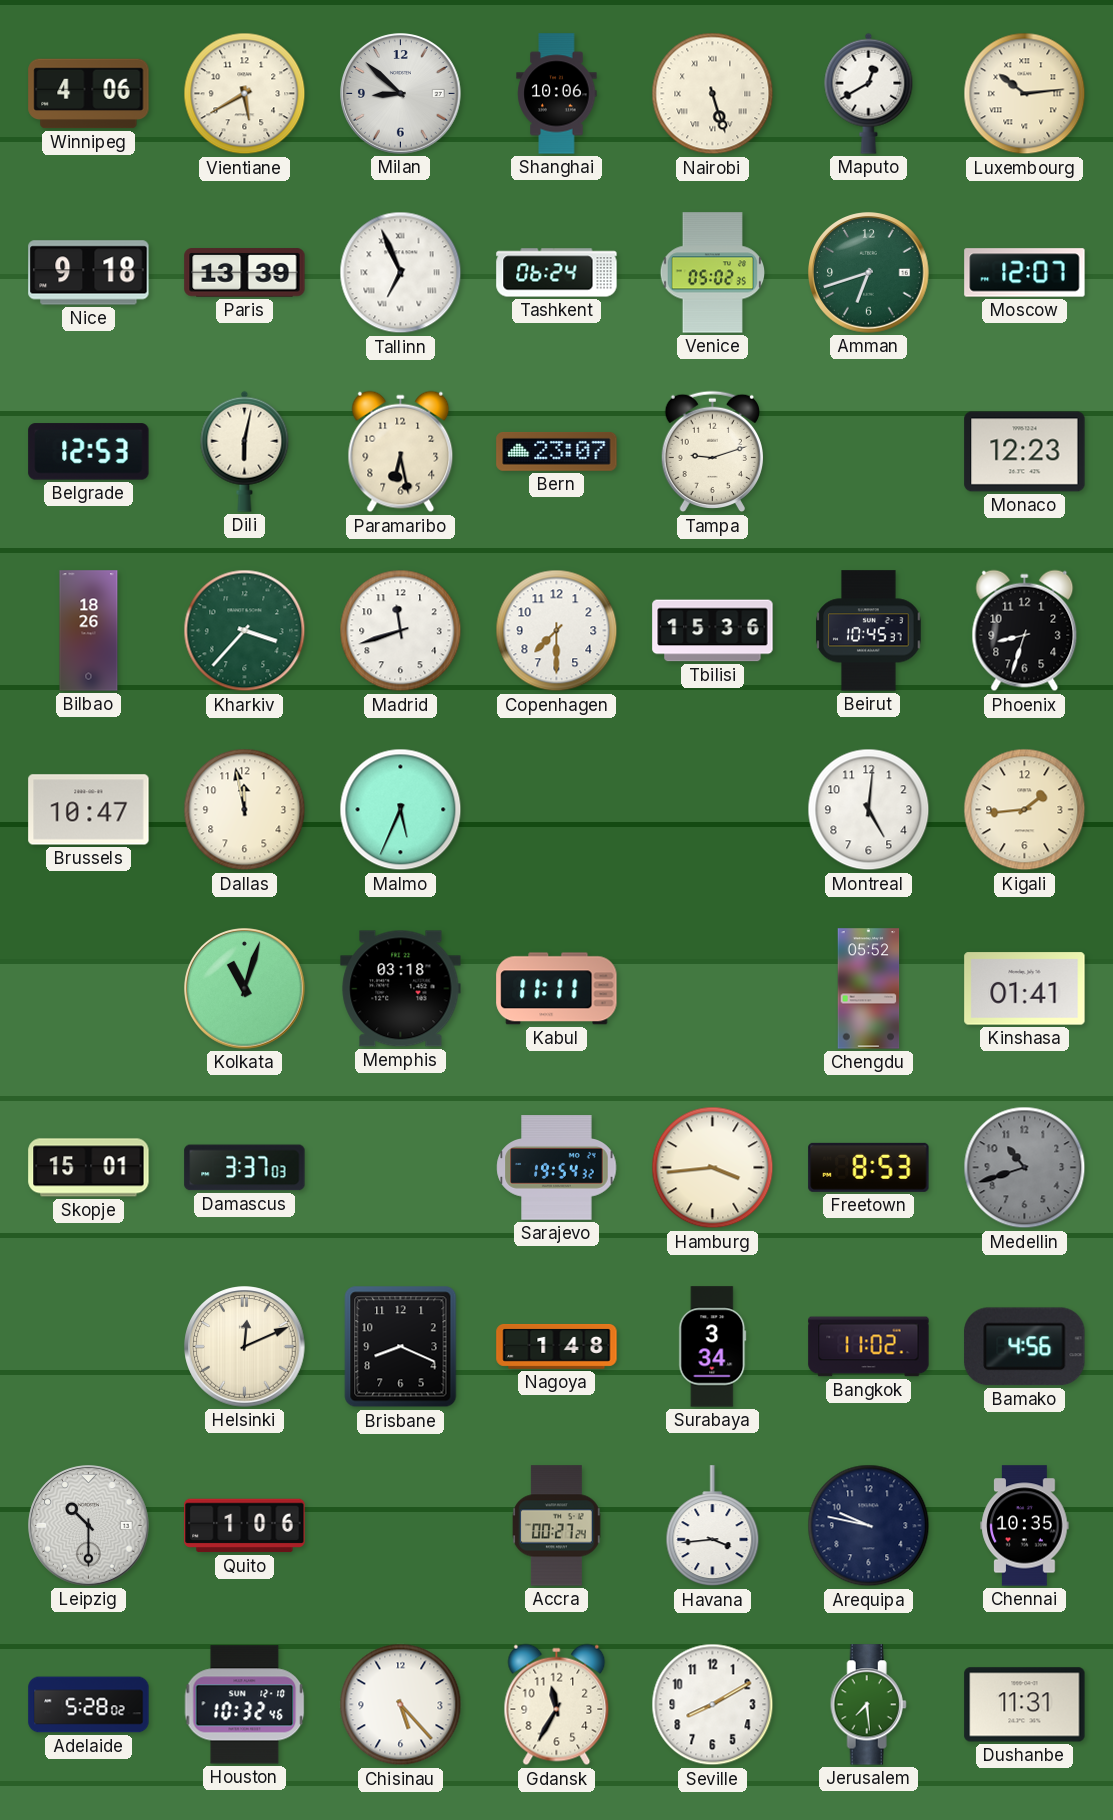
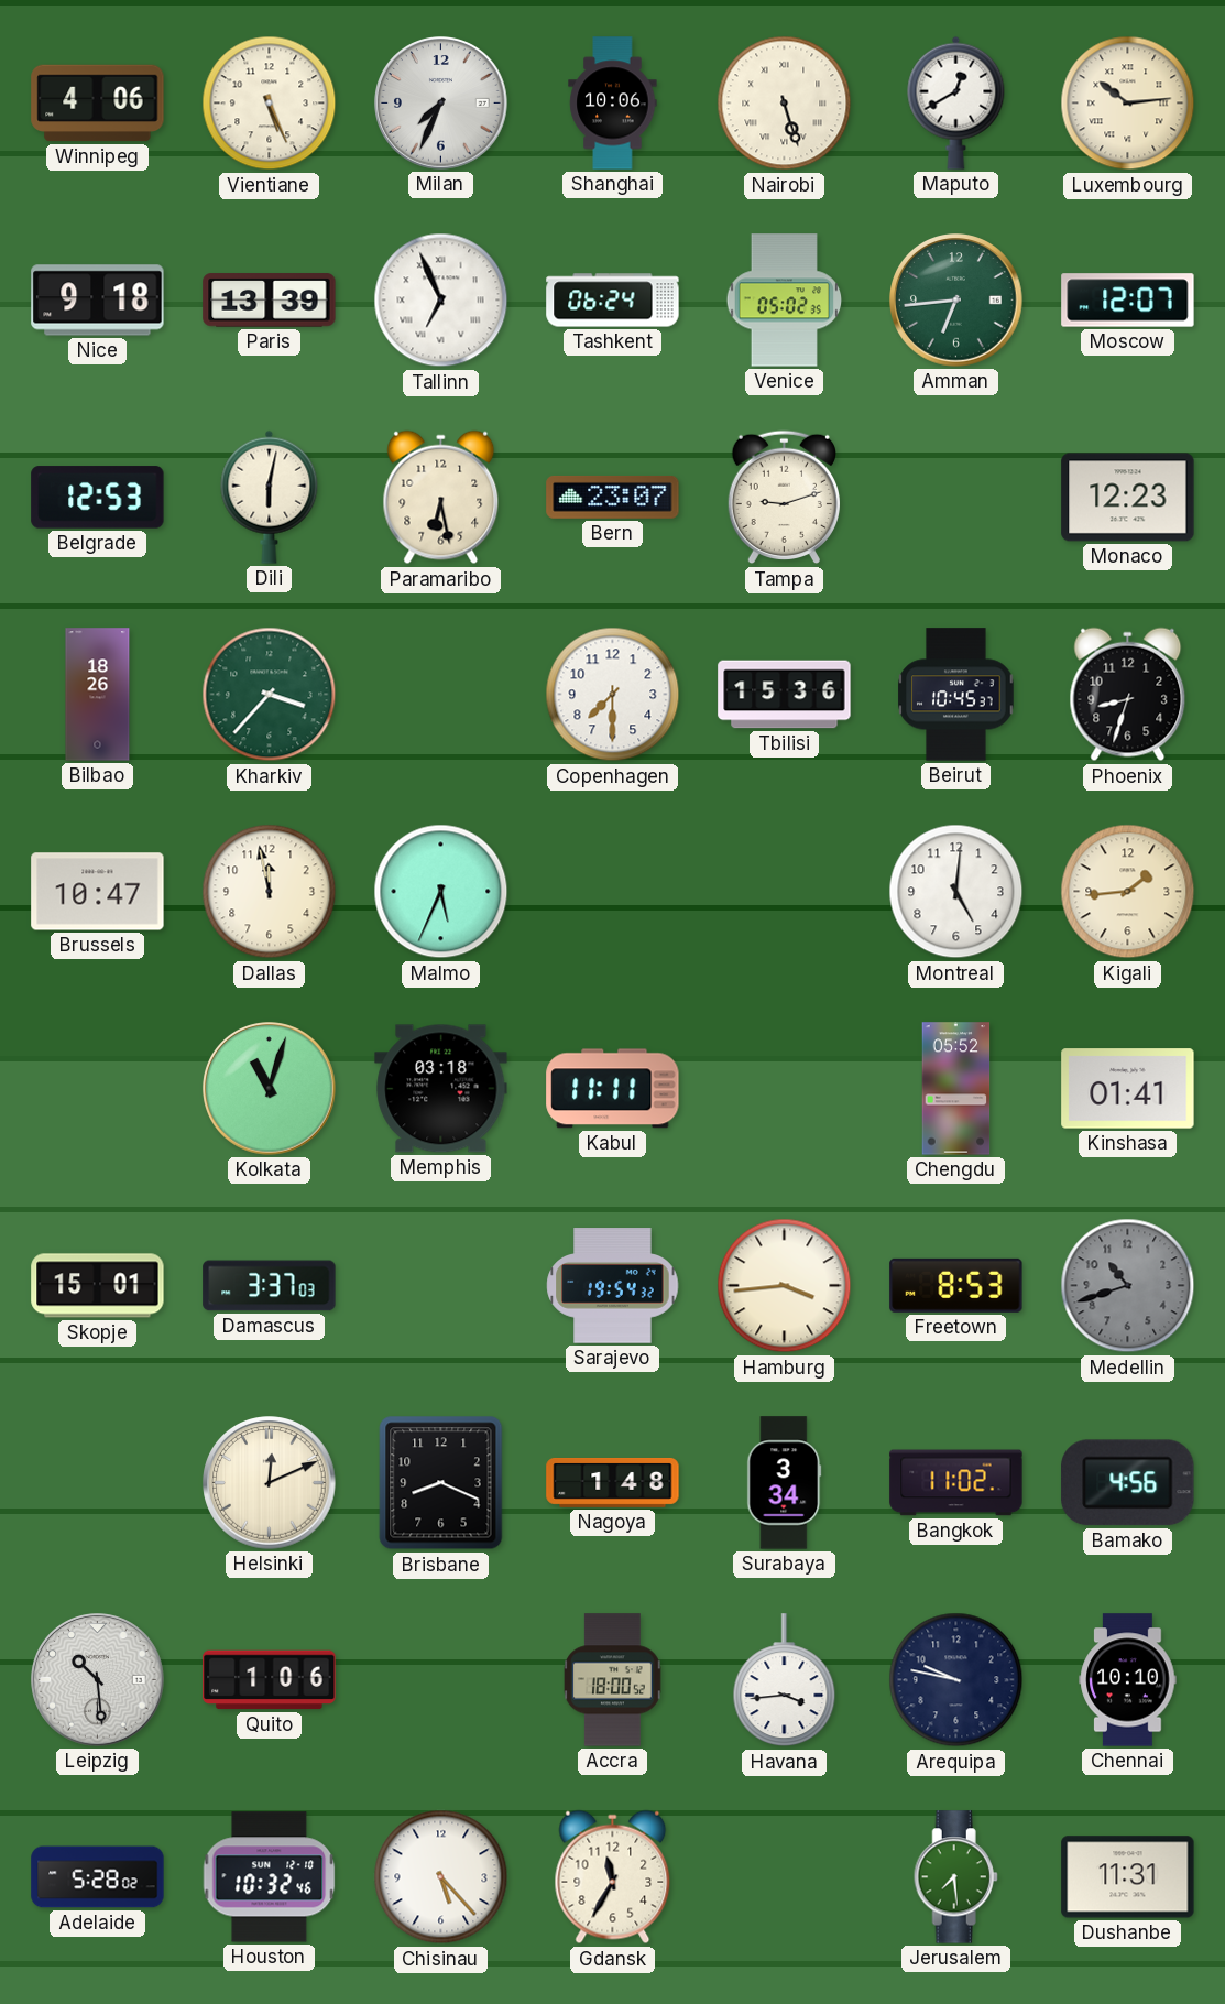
Vientiane: 5:40 -> 5:26
Milan: 8:52 -> 7:34
Amman: 6:42 -> 6:44
Madrid: 11:42 -> none
Leipzig: 10:30 -> 10:29
Accra: 00:27 -> 18:00
Chennai: 10:35 -> 10:10
Seville: 8:10 -> none
